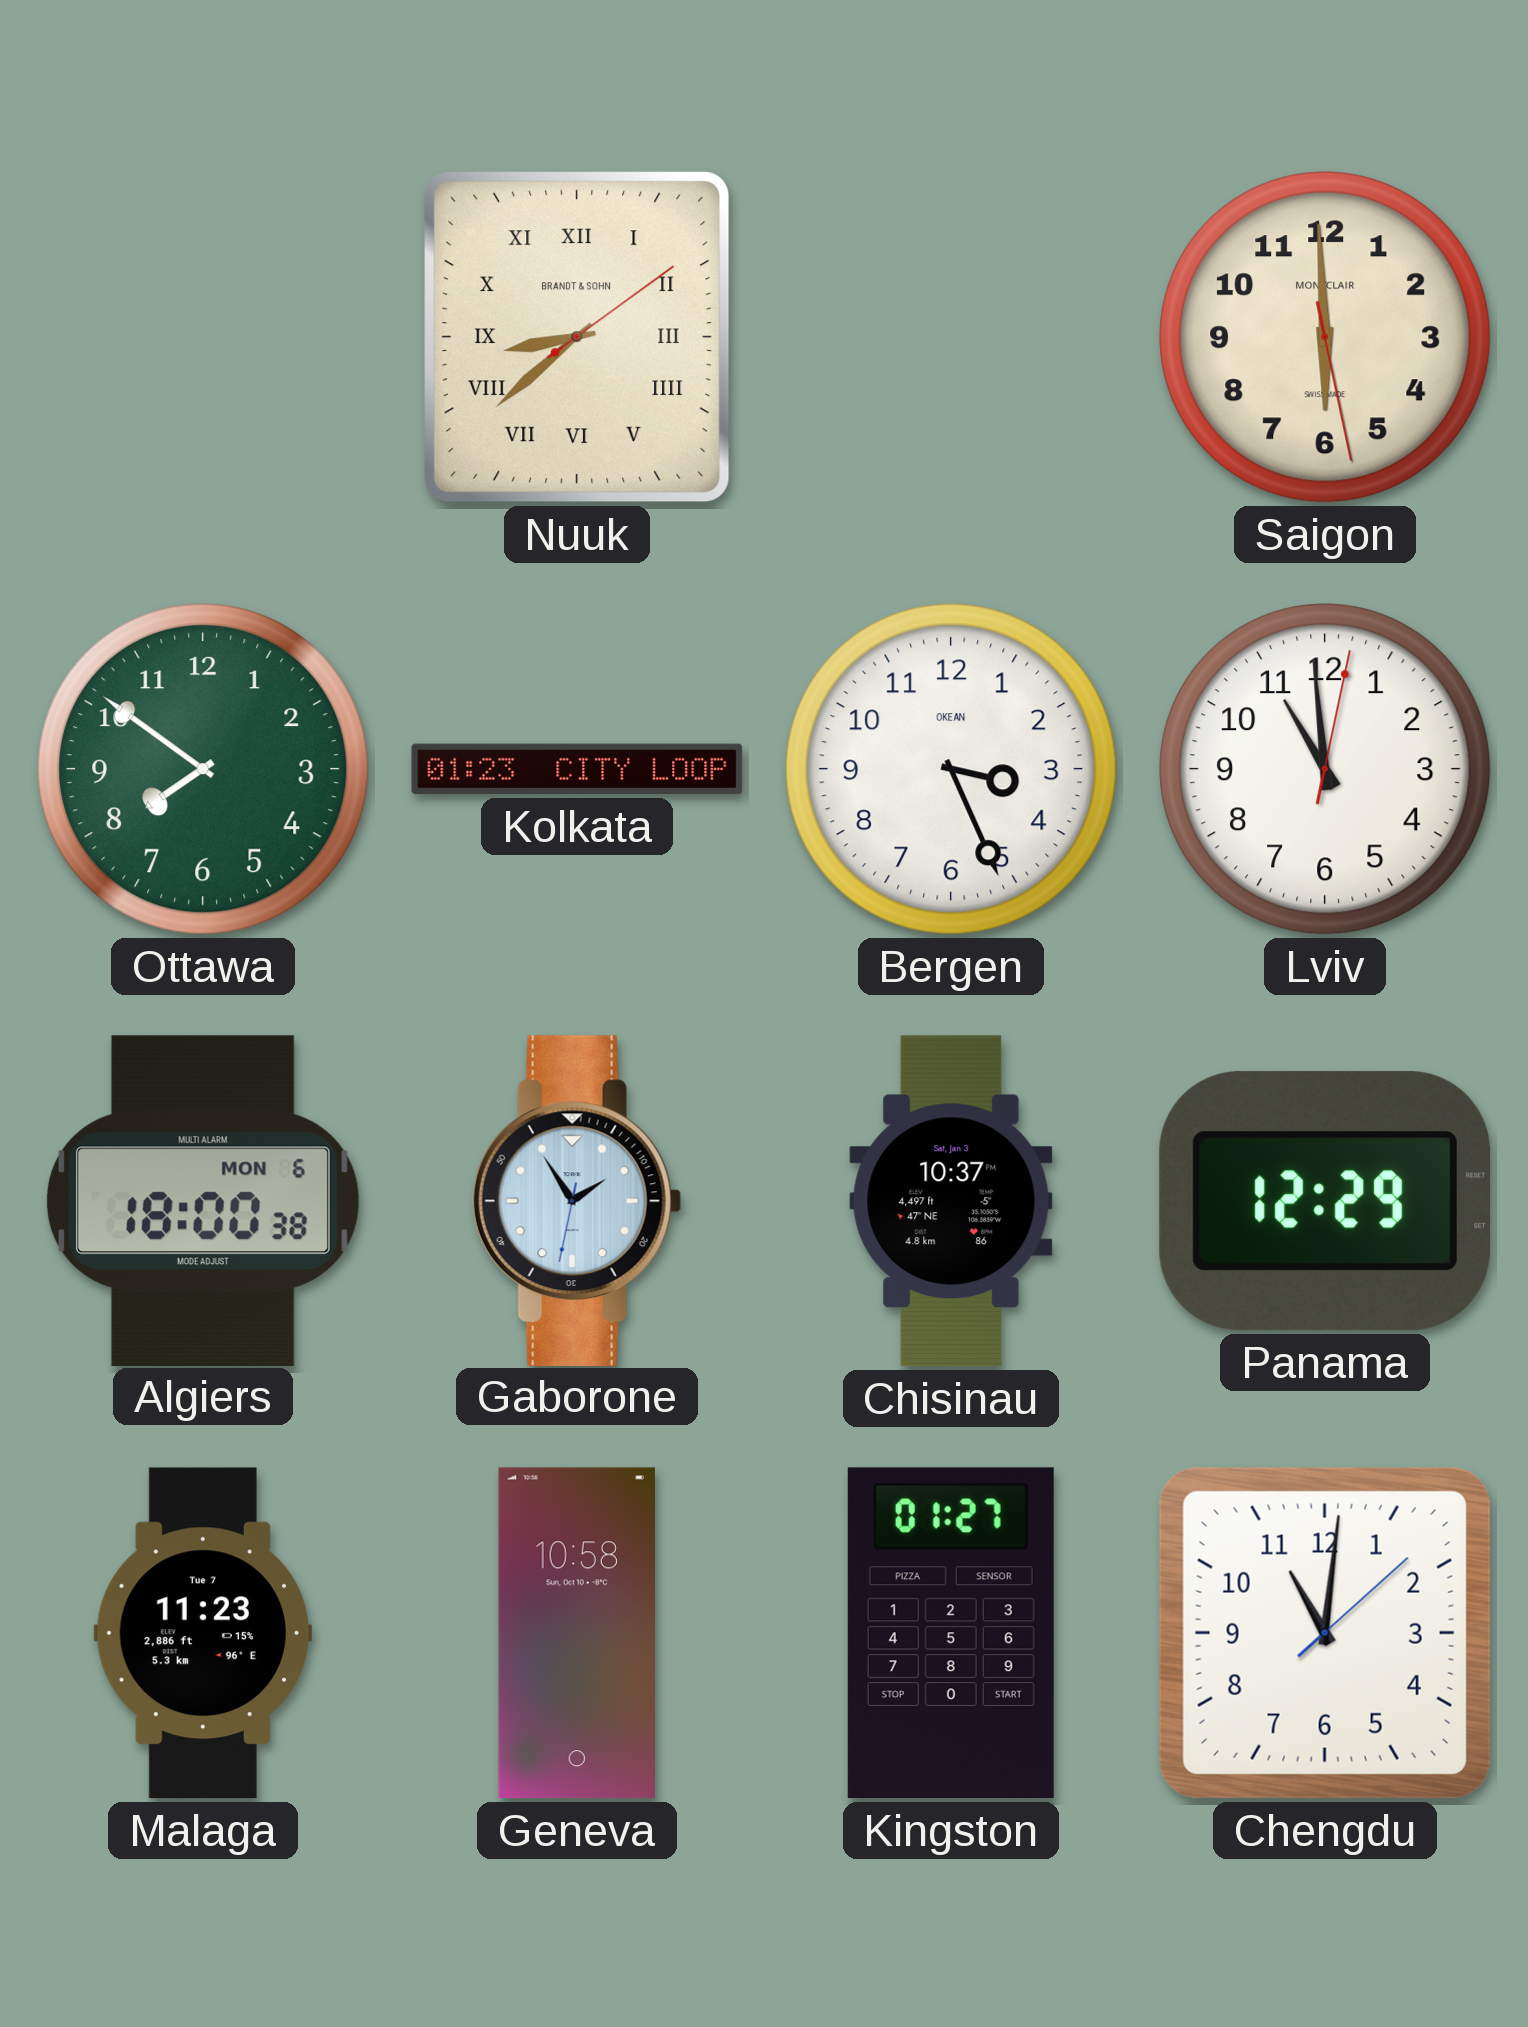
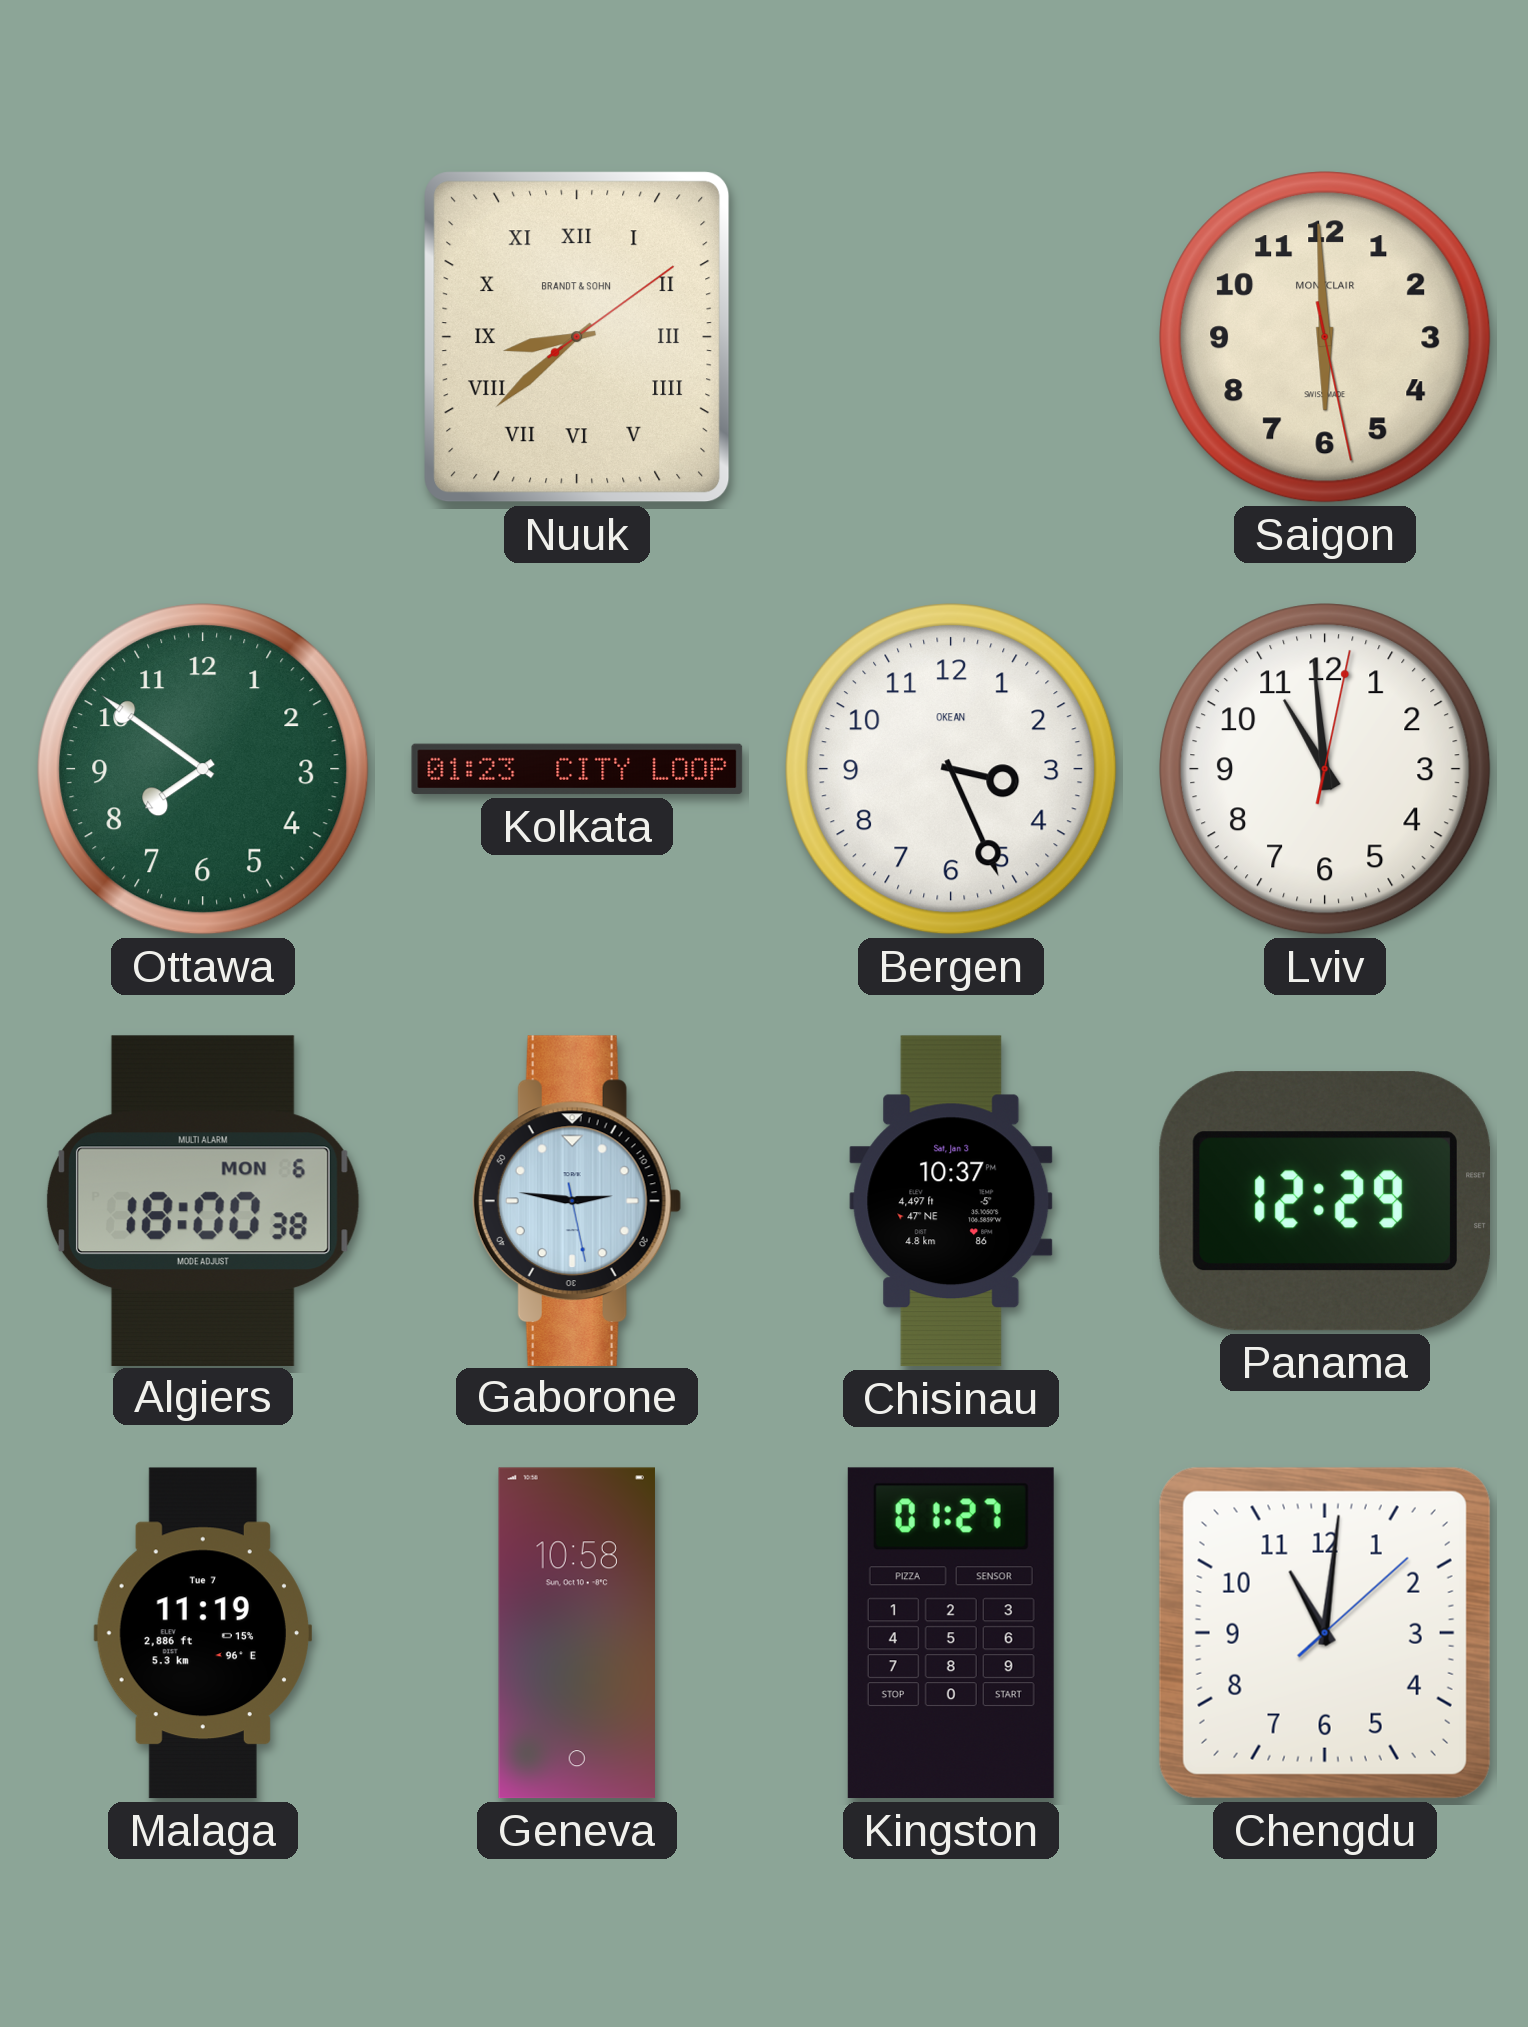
Gaborone: 1:54 -> 2:46
Malaga: 11:23 -> 11:19
